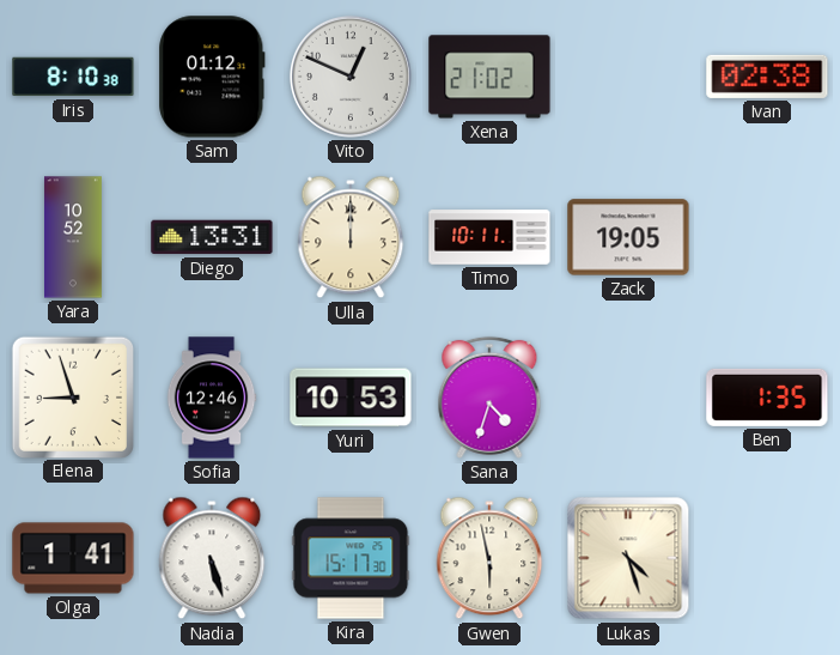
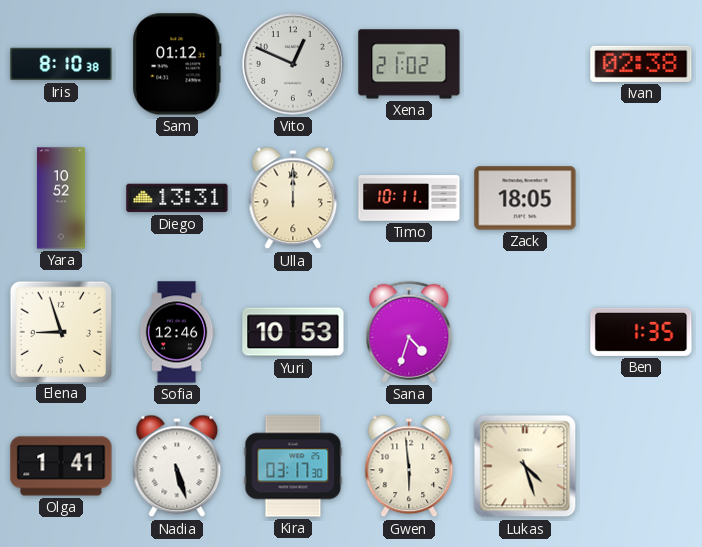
Zack: 19:05 -> 18:05
Kira: 15:17 -> 03:17
Gwen: 5:58 -> 5:59
